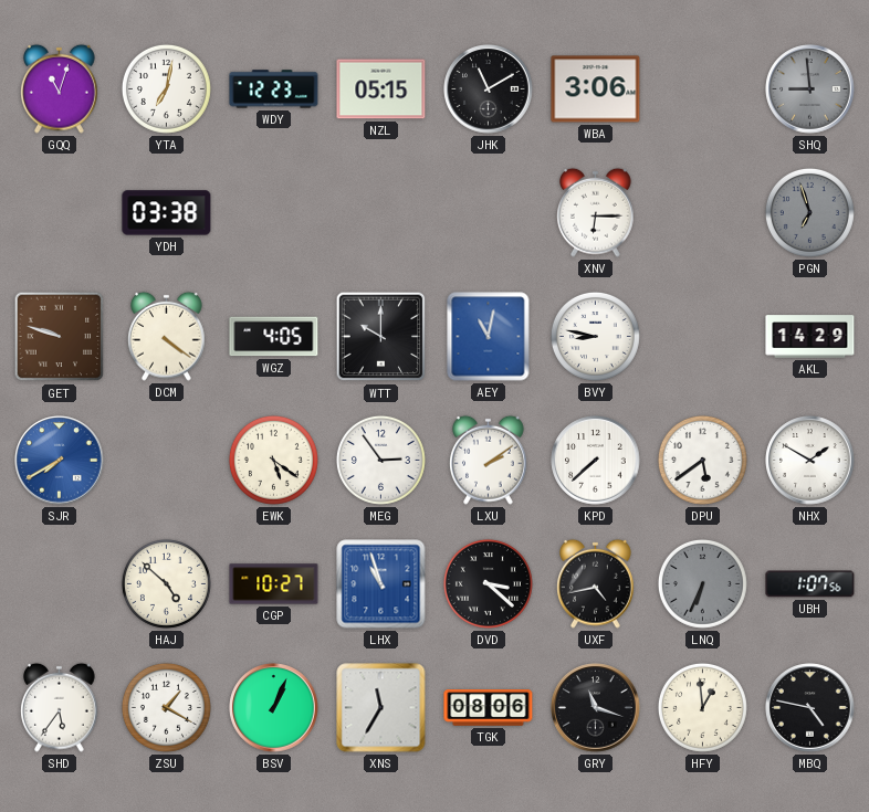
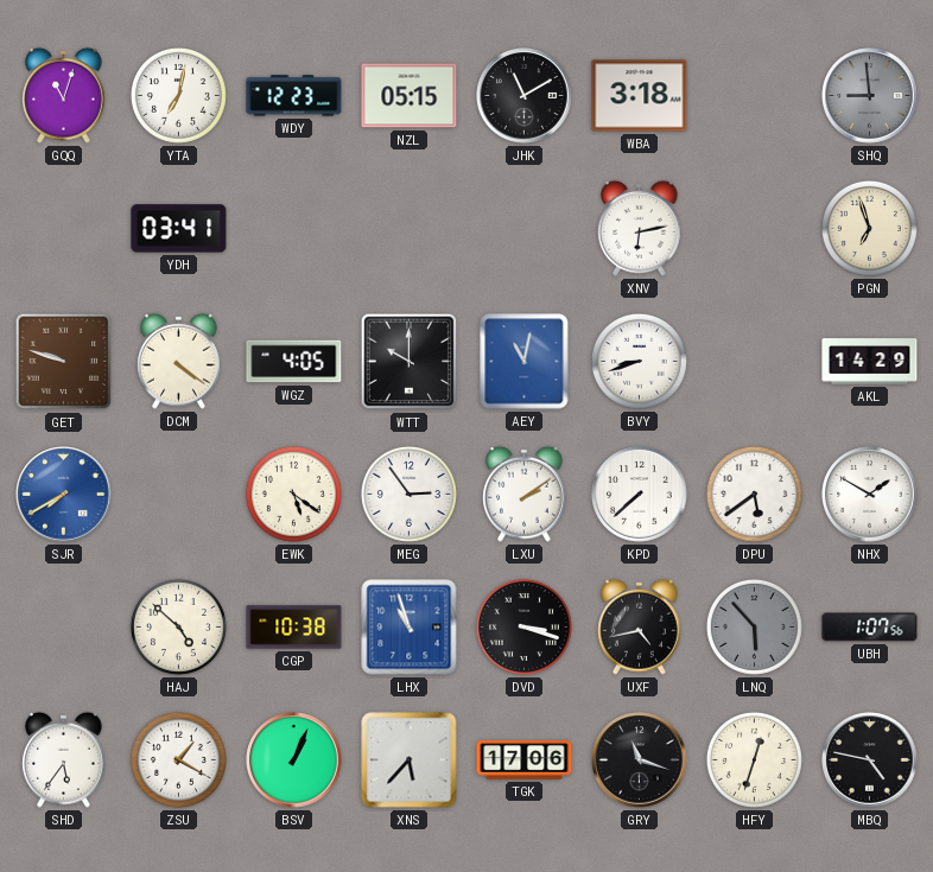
WBA: 3:06 -> 3:18
YDH: 03:38 -> 03:41
XNV: 6:15 -> 6:13
PGN dial: grey -> cream
BVY: 8:47 -> 8:42
CGP: 10:27 -> 10:38
DVD: 3:22 -> 3:18
LNQ: 6:34 -> 5:53
XNS: 11:35 -> 5:37
TGK: 08:06 -> 17:06
HFY: 12:59 -> 12:33
